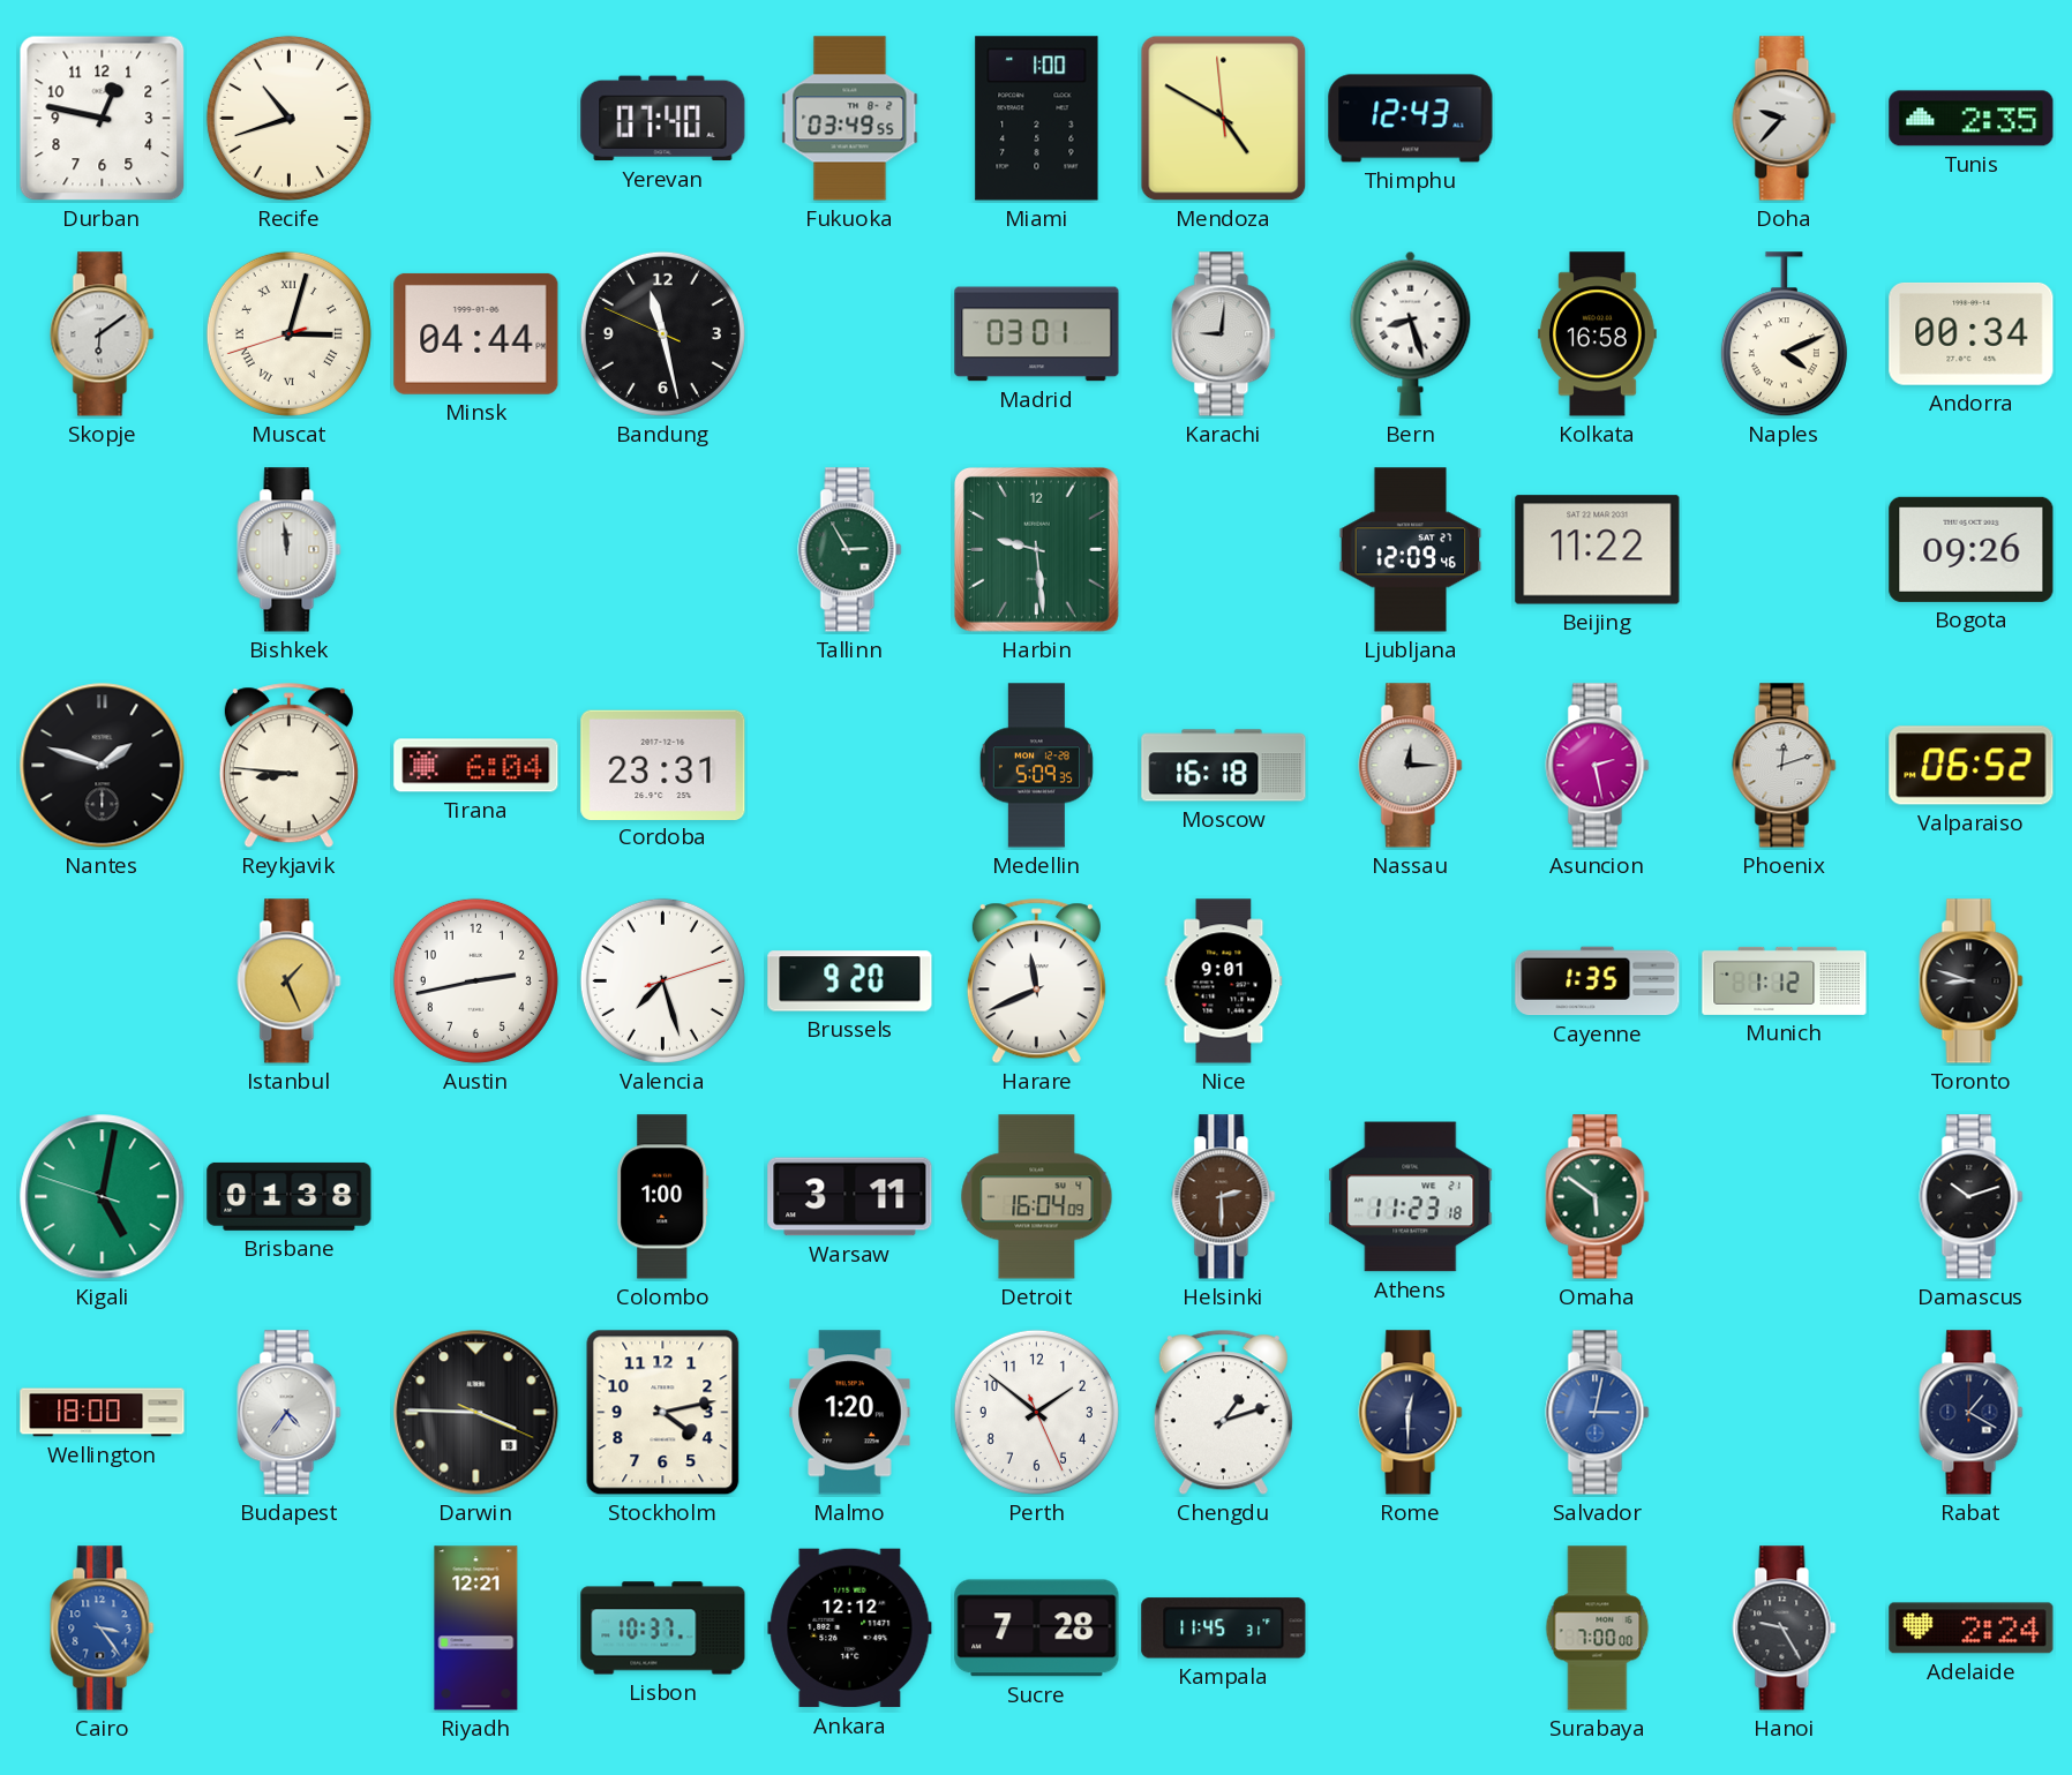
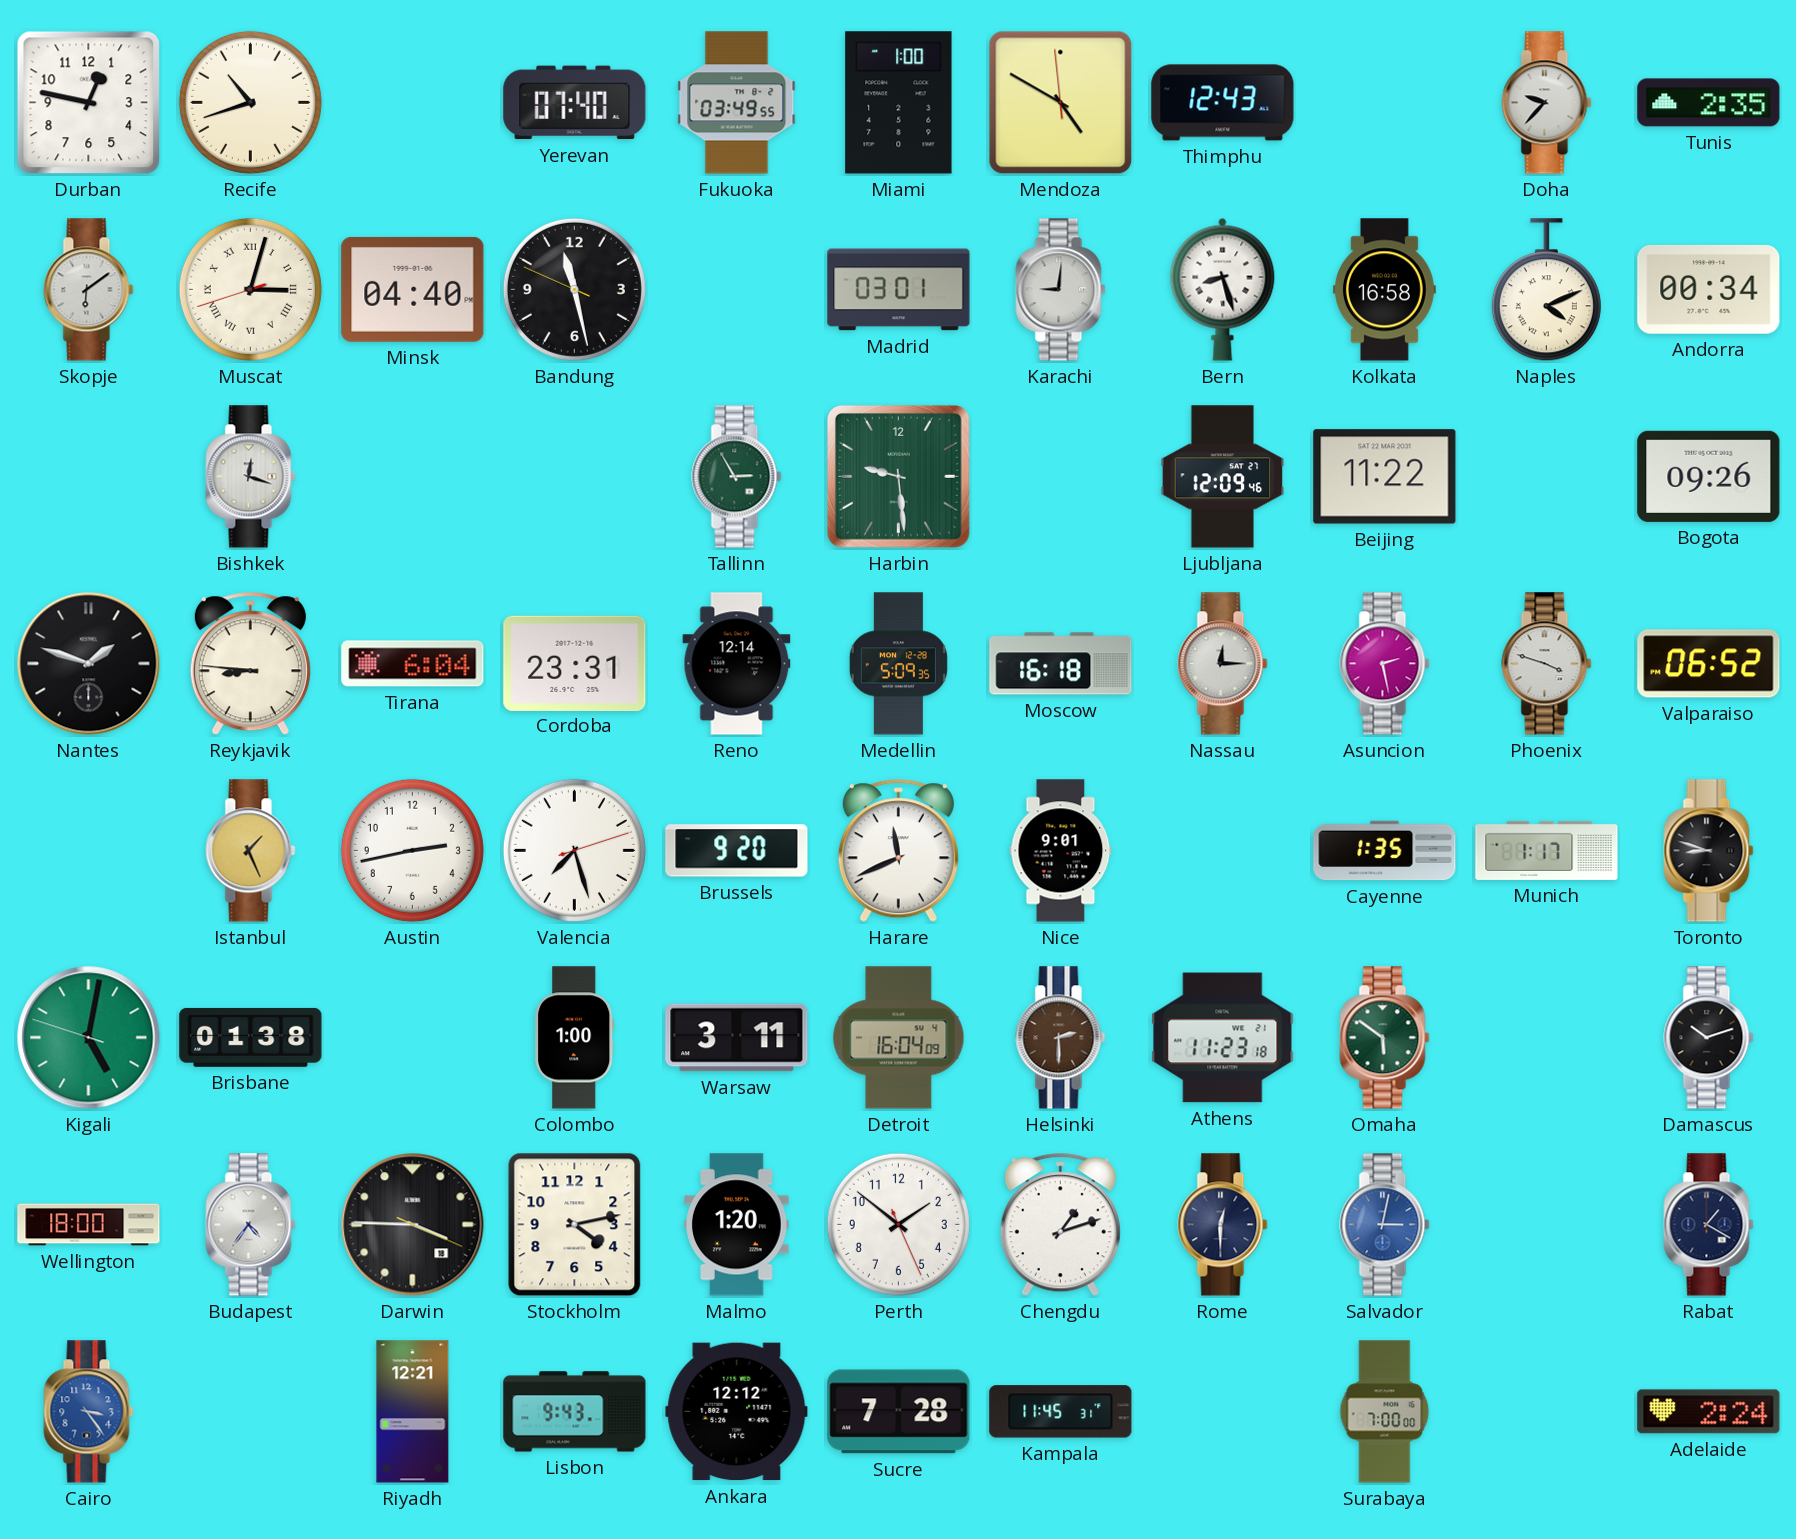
Minsk: 04:44 -> 04:40
Bishkek: 11:59 -> 12:18
Reno: none -> 12:14
Phoenix: 12:12 -> 3:48
Munich: 1:12 -> 1:17
Lisbon: 10:37 -> 9:43
Hanoi: 9:25 -> none
